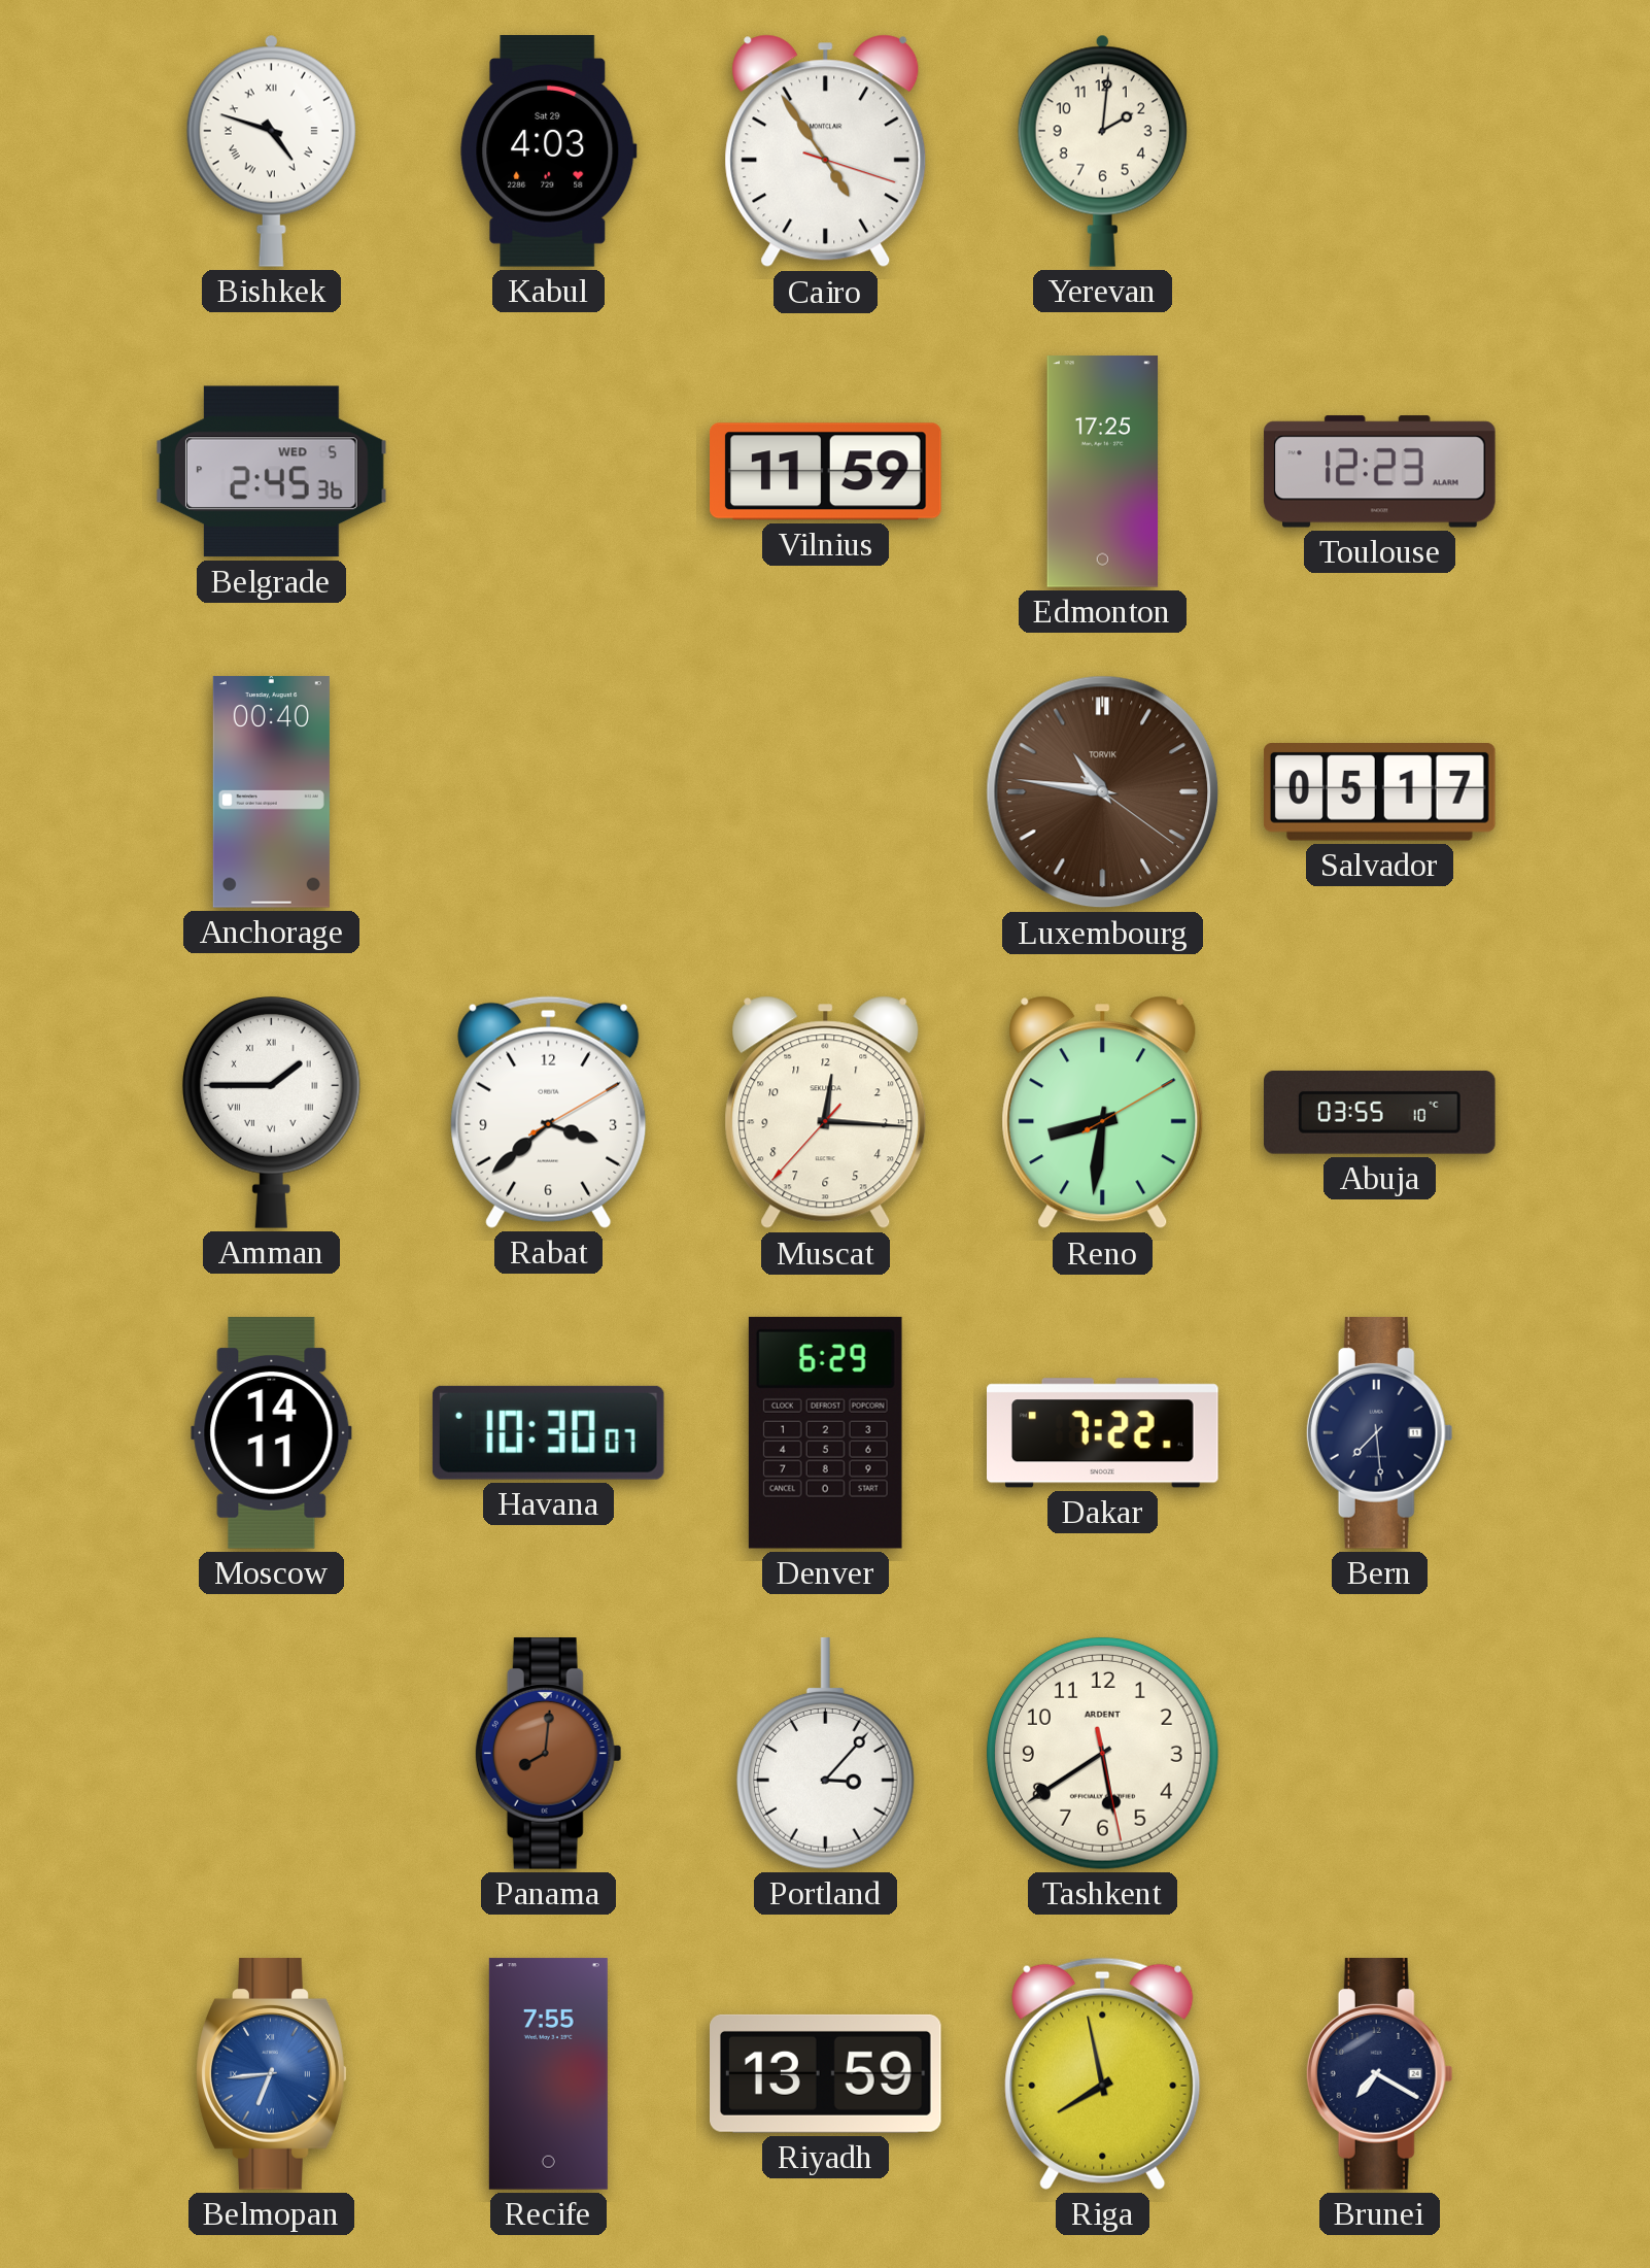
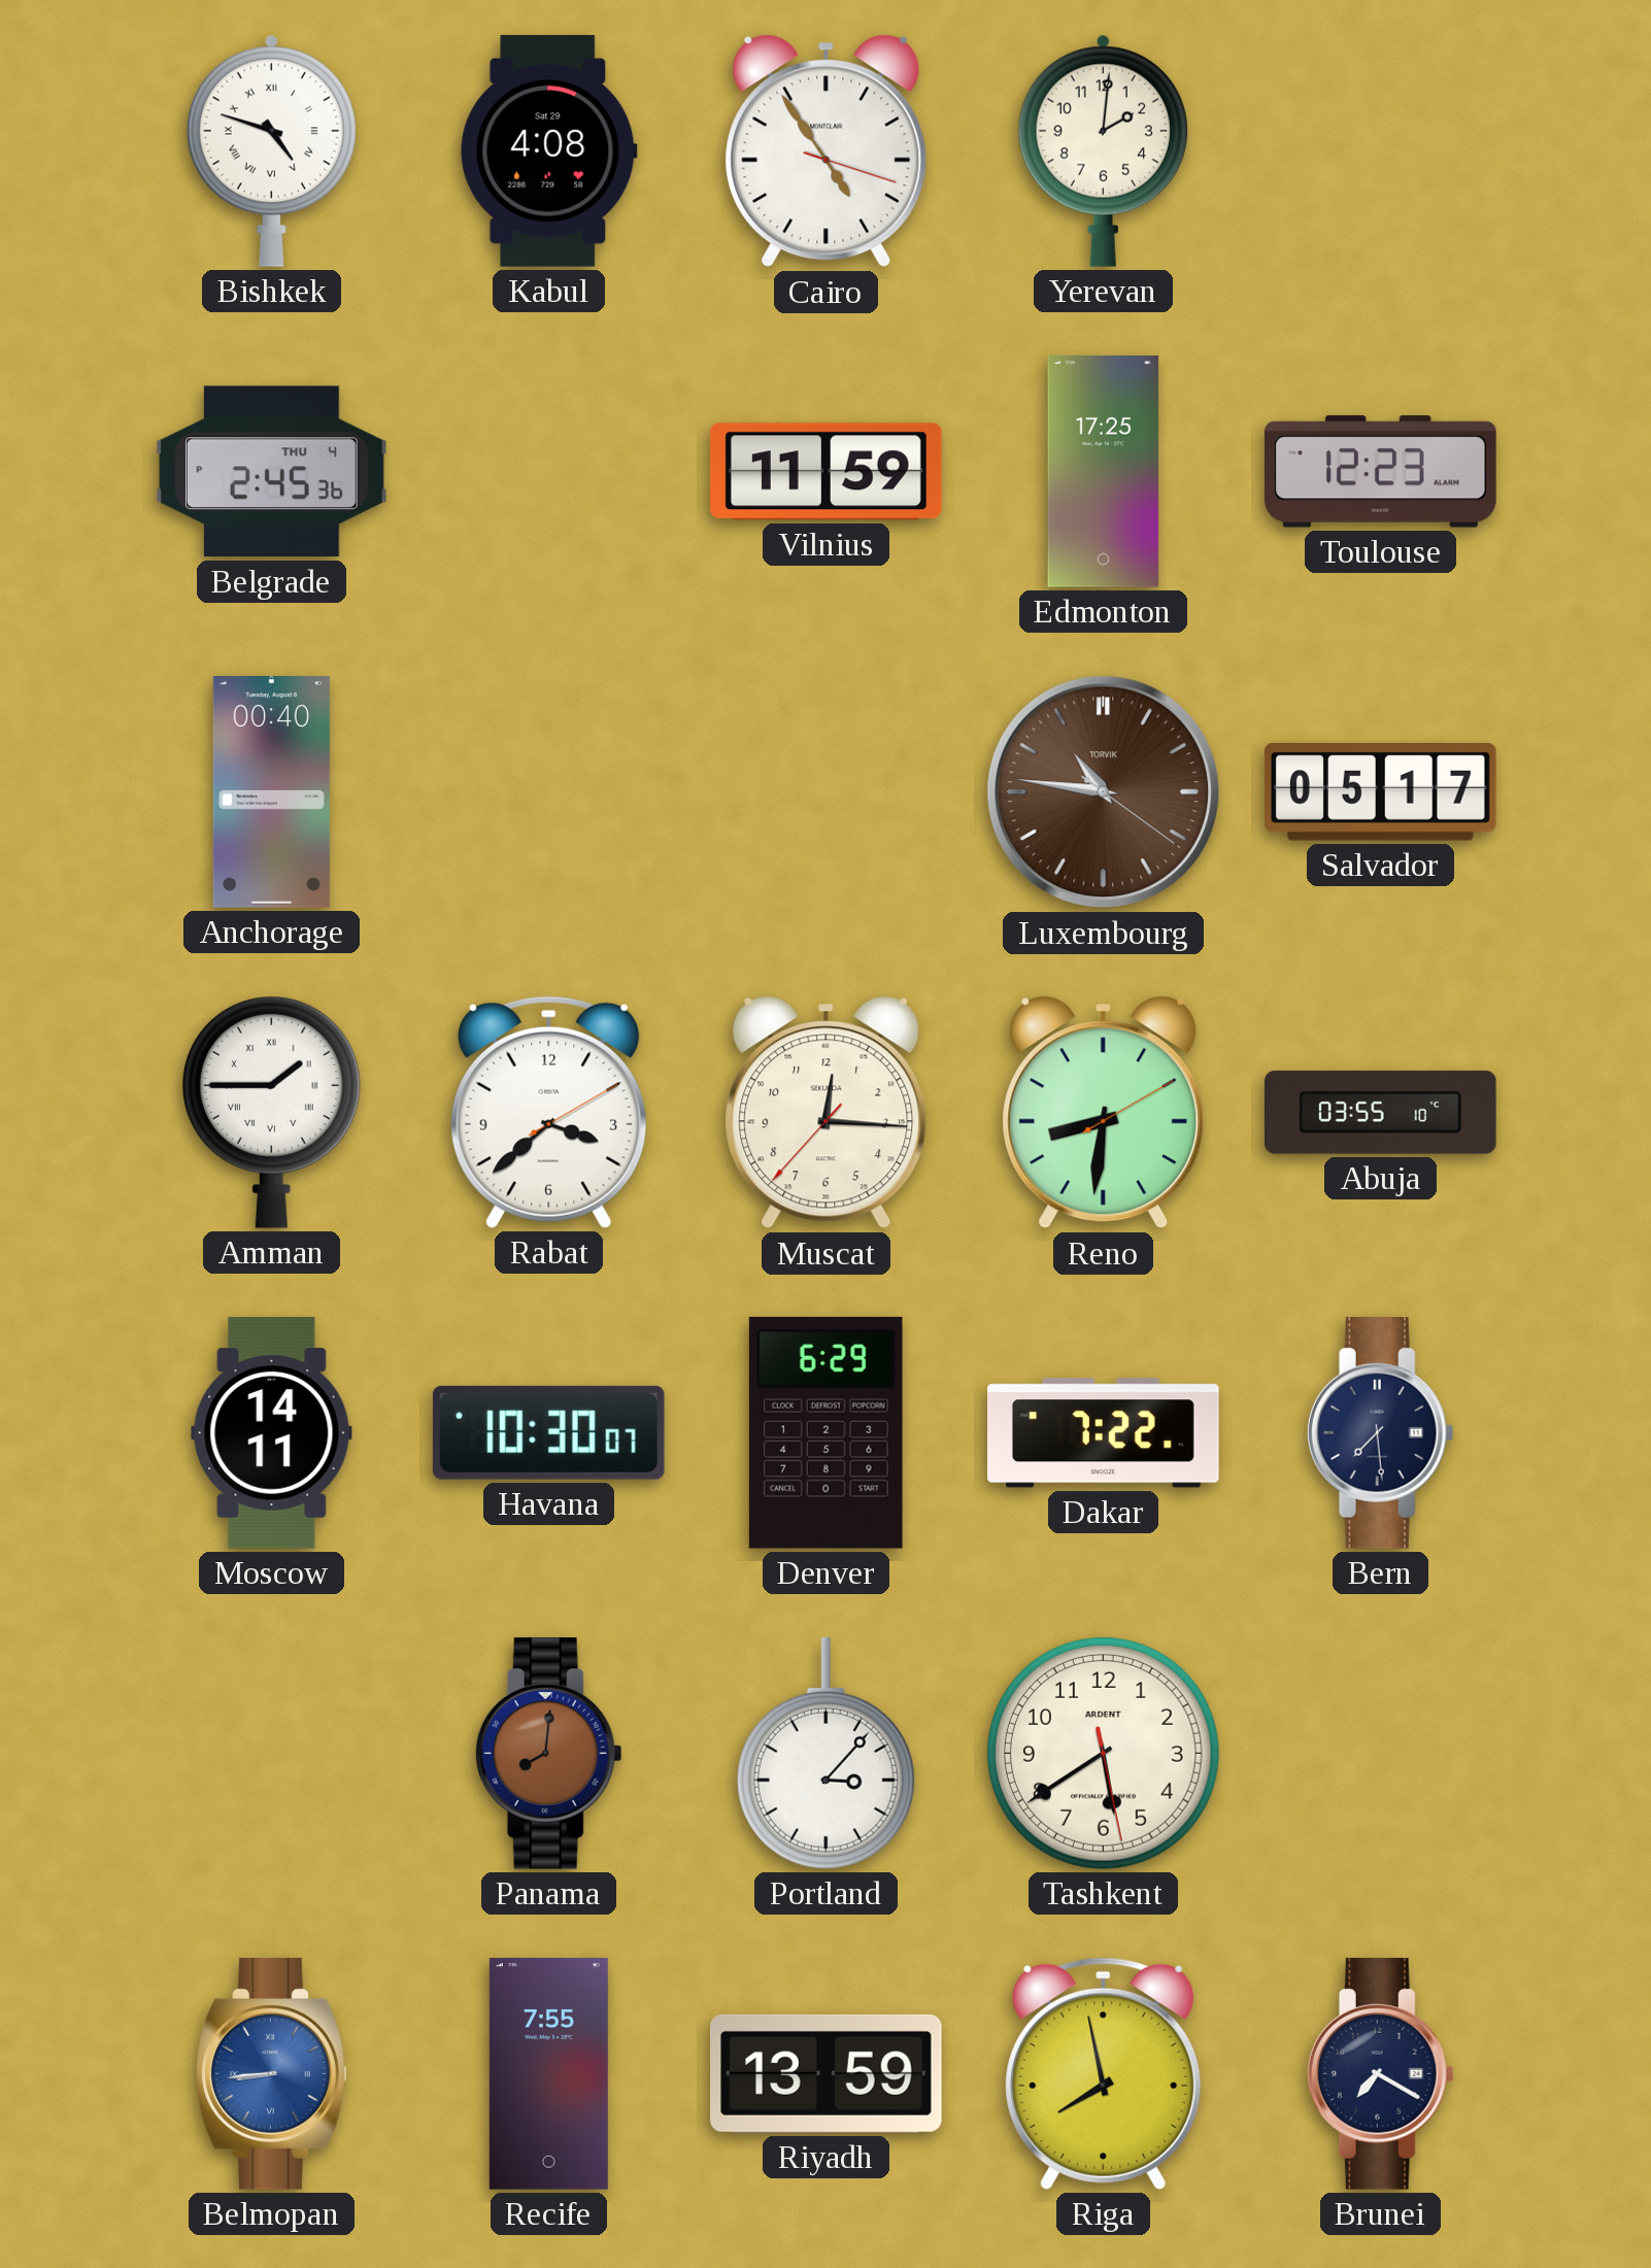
Kabul: 4:03 -> 4:08
Belgrade date: WED 5 -> THU 4
Belmopan: 6:44 -> 8:44
